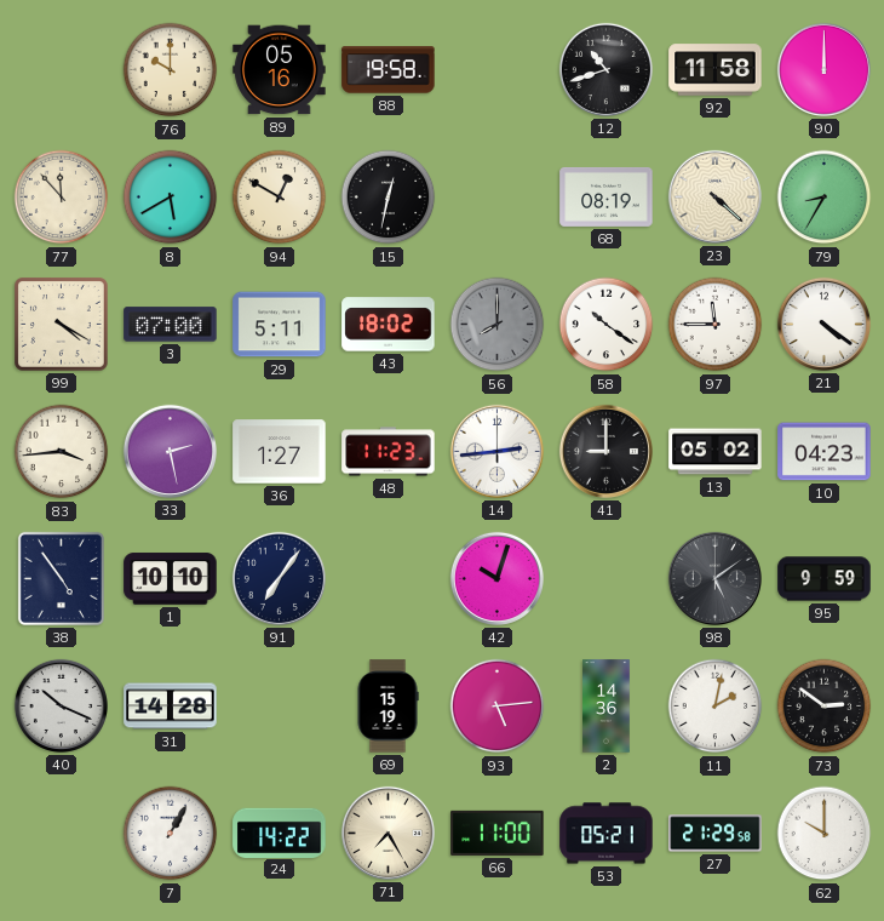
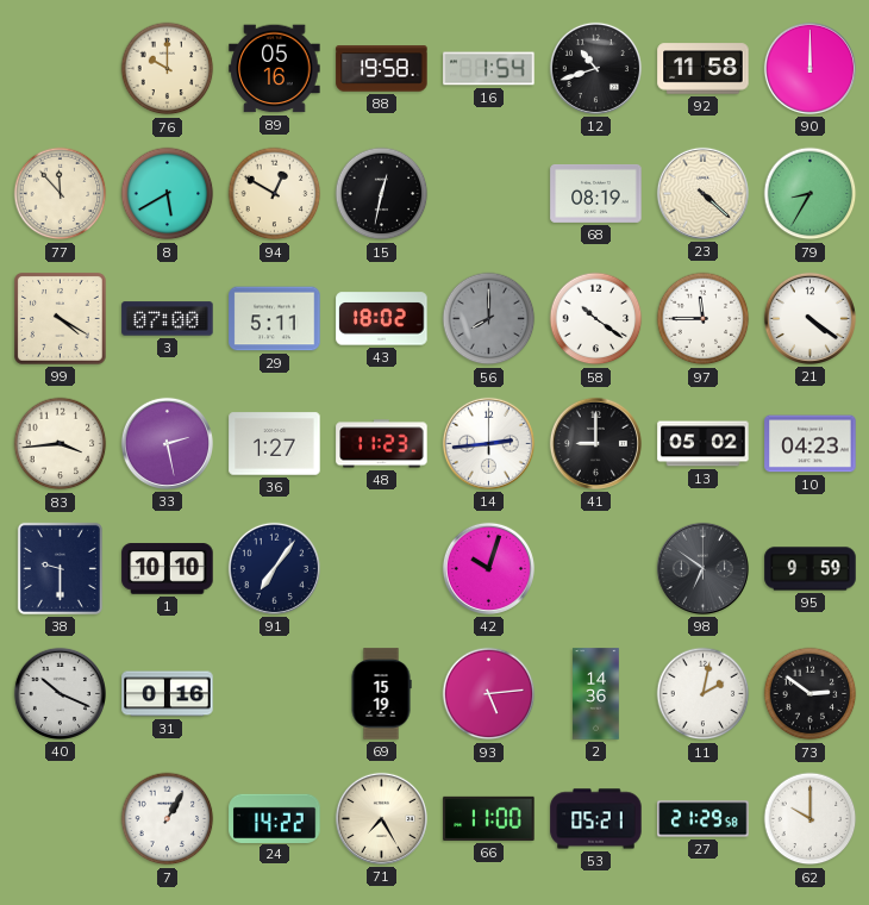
16: none -> 1:54
38: 4:54 -> 9:30
98: 5:09 -> 6:51
31: 14:28 -> 0:16
